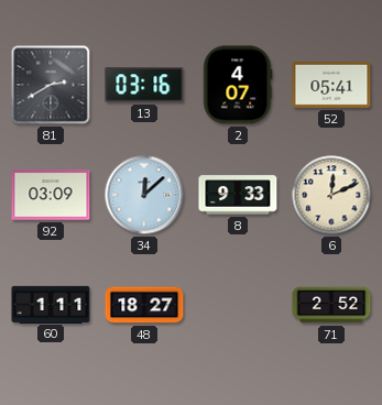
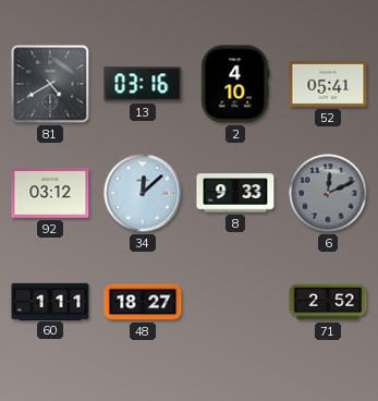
81: 2:40 -> 4:40
2: 4:07 -> 4:10
92: 03:09 -> 03:12
6 dial: cream -> grey
